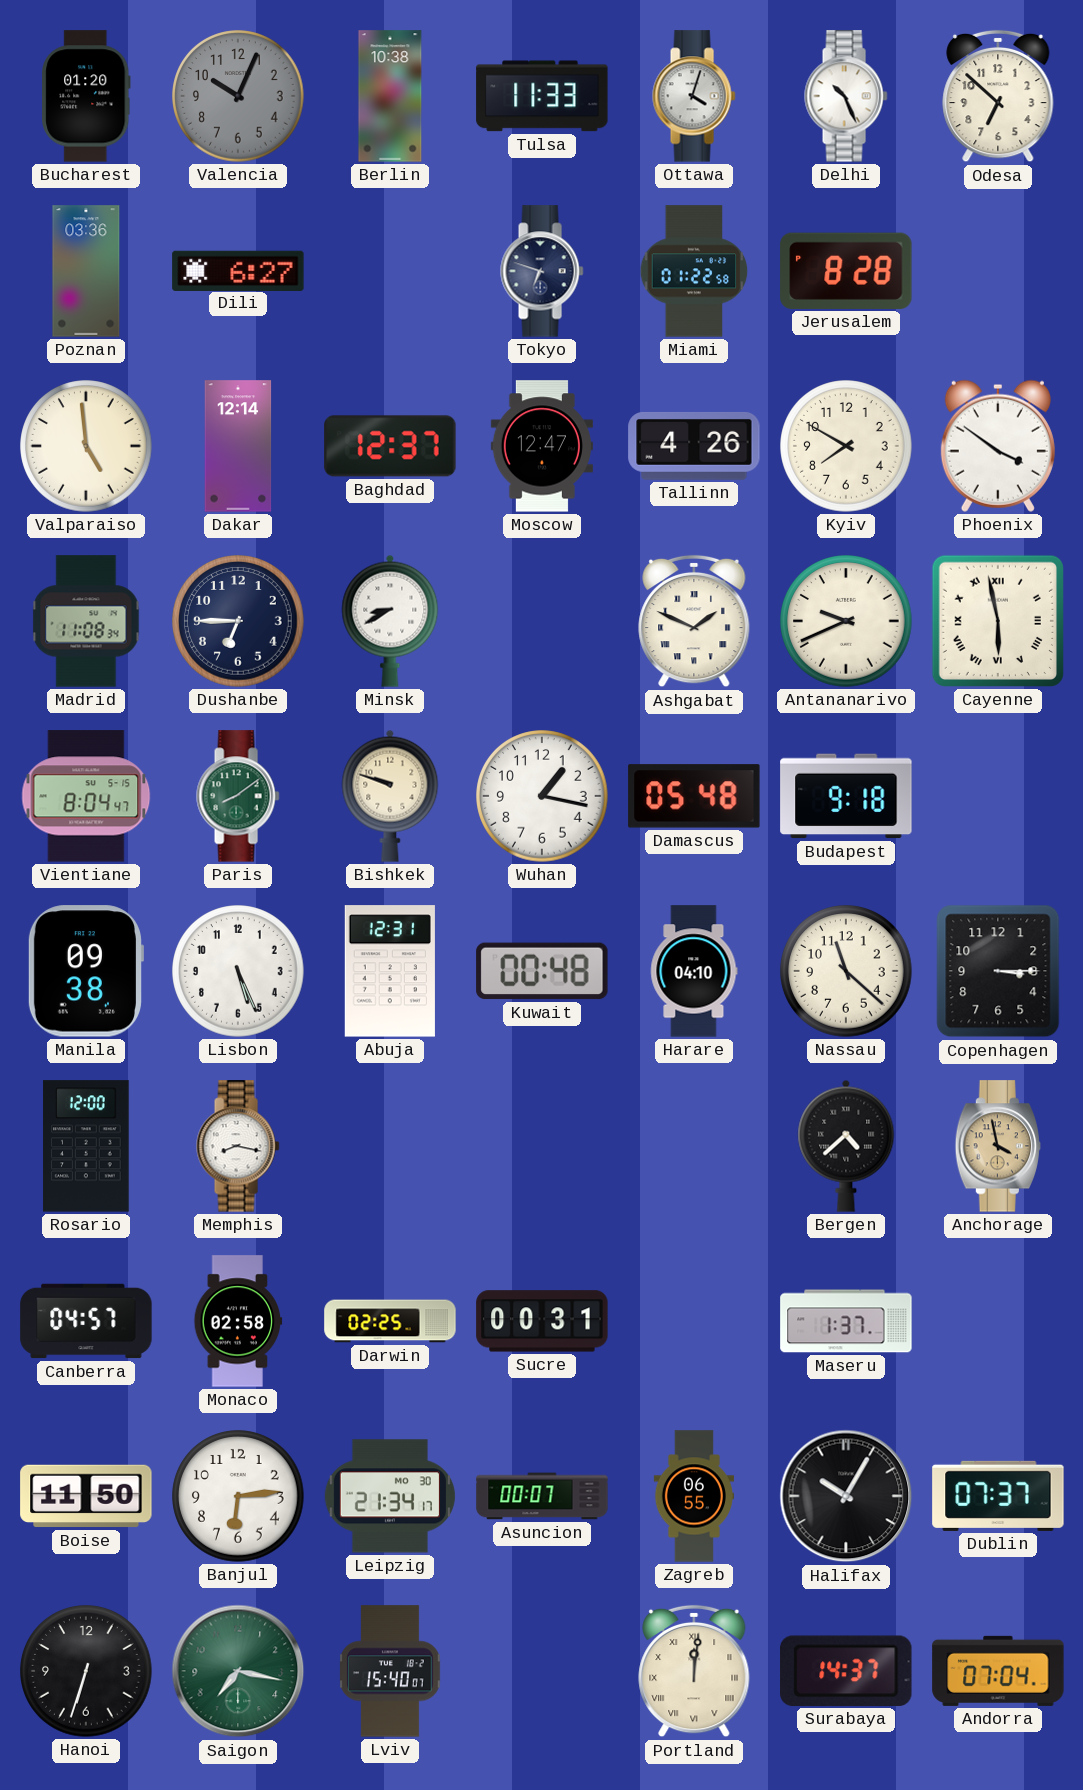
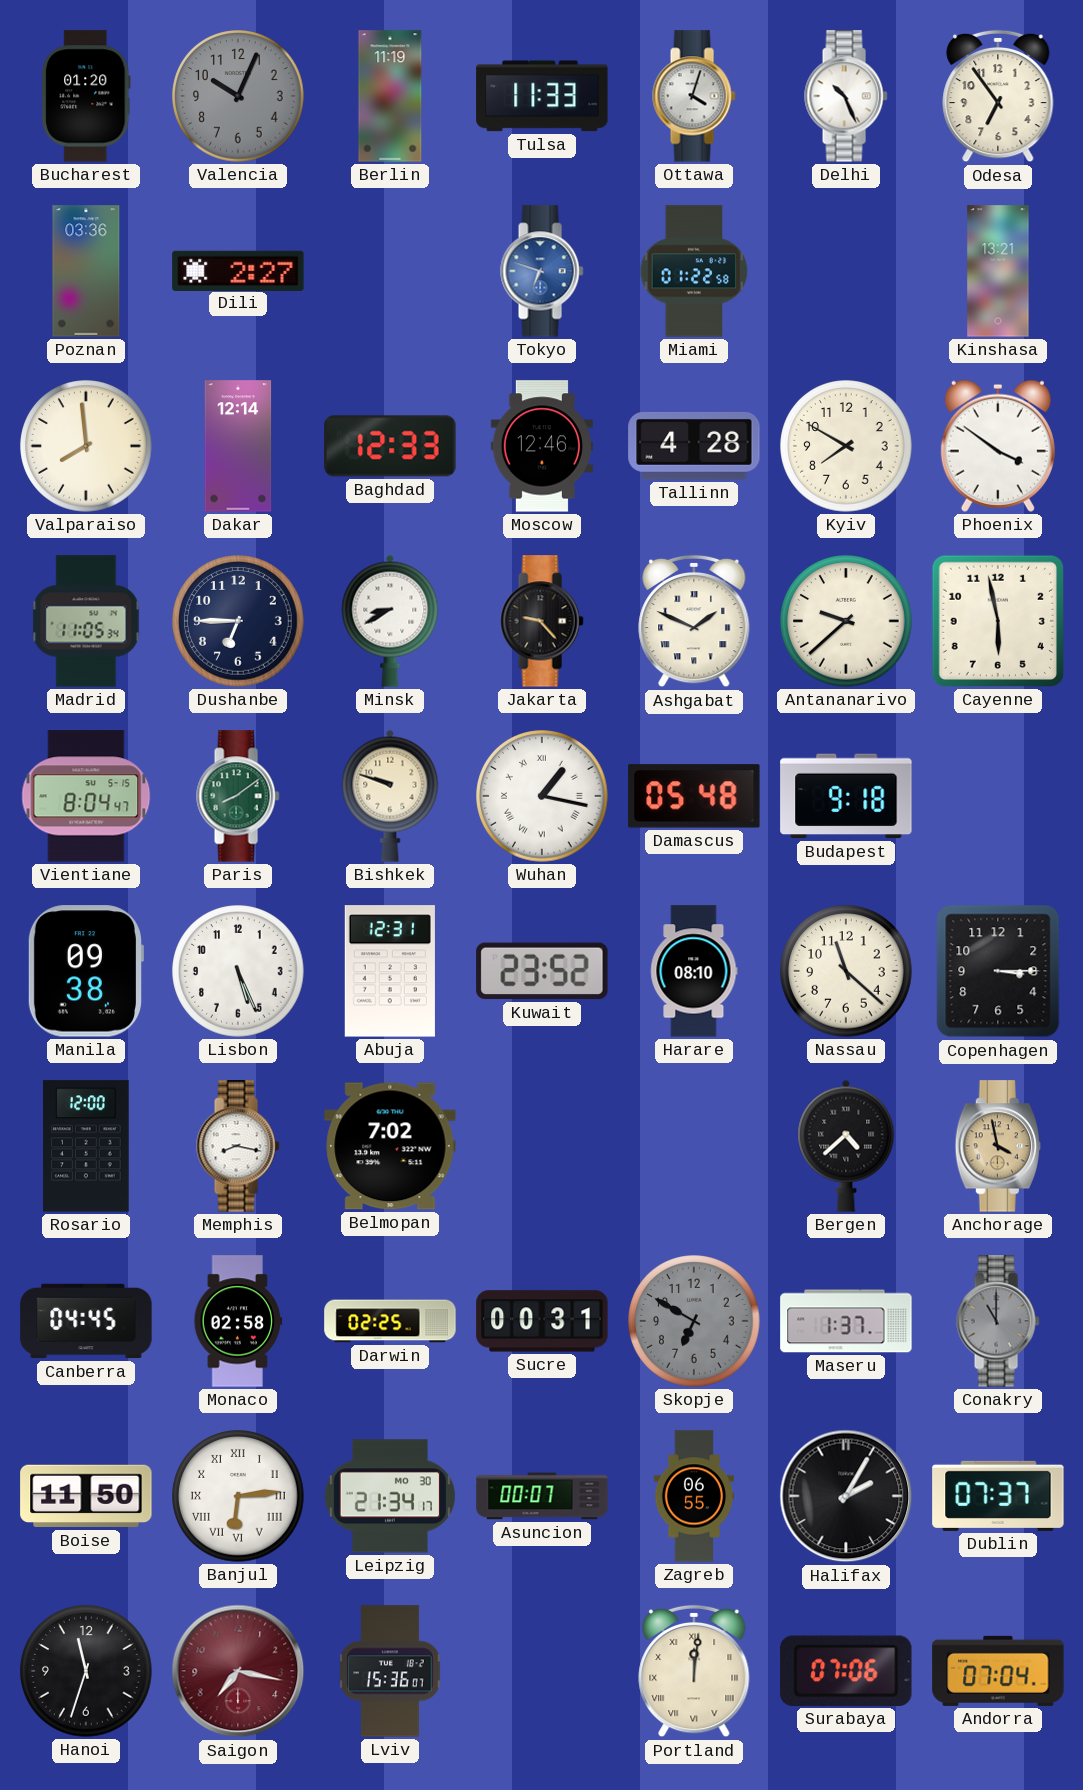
Berlin: 10:38 -> 11:19
Odesa: 6:52 -> 6:54
Dili: 6:27 -> 2:27
Tokyo dial: navy -> blue
Jerusalem: 8:28 -> none
Kinshasa: none -> 13:21
Valparaiso: 4:59 -> 7:59
Baghdad: 12:37 -> 12:33
Moscow: 12:47 -> 12:46
Tallinn: 4:26 -> 4:28
Madrid: 11:08 -> 11:05
Jakarta: none -> 9:23
Antananarivo: 9:41 -> 9:38
Cayenne numerals: Roman -> Arabic
Wuhan numerals: Arabic -> Roman
Kuwait: 00:48 -> 23:52
Harare: 04:10 -> 08:10
Belmopan: none -> 7:02
Canberra: 04:57 -> 04:45
Skopje: none -> 6:50
Conakry: none -> 11:00
Banjul numerals: Arabic -> Roman
Halifax: 10:05 -> 2:05
Hanoi: 6:33 -> 11:33
Saigon dial: green -> burgundy
Lviv: 15:40 -> 15:36
Surabaya: 14:37 -> 07:06
